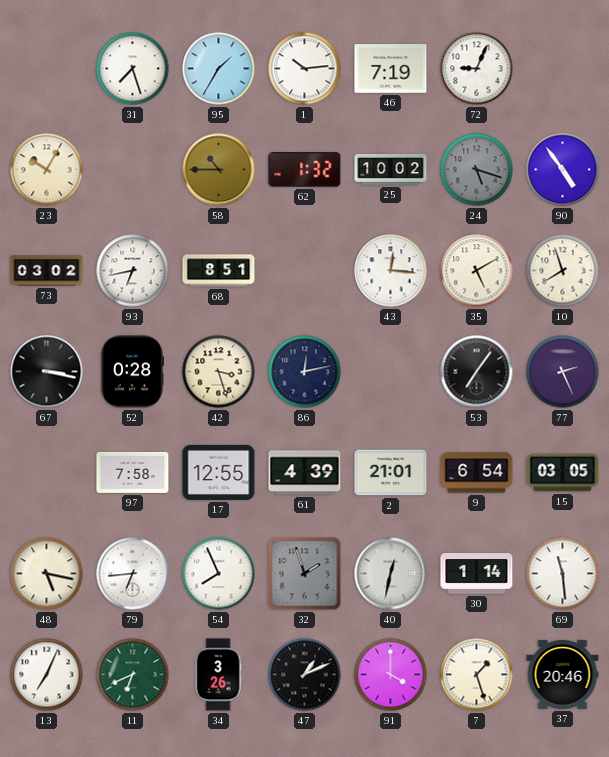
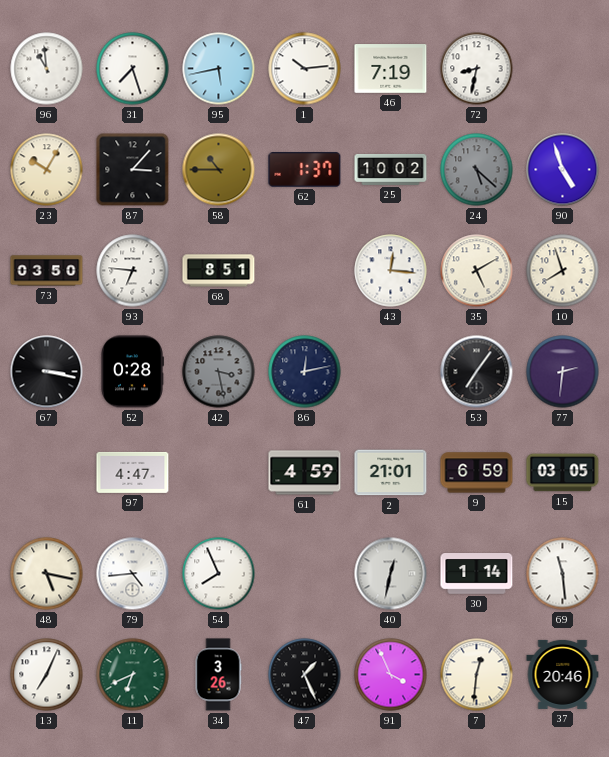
96: none -> 10:59
95: 1:35 -> 5:43
72: 9:04 -> 8:32
87: none -> 3:07
62: 1:32 -> 1:37
24: 5:18 -> 5:22
90: 4:54 -> 4:57
73: 03:02 -> 03:50
93: 6:43 -> 6:46
42: 3:27 -> 3:28
42 dial: cream -> grey
77: 2:26 -> 2:31
97: 7:58 -> 4:47
17: 12:55 -> none
61: 4:39 -> 4:59
9: 6:54 -> 6:59
79: 6:44 -> 4:44
32: 1:57 -> none
47: 1:11 -> 1:26
91: 4:00 -> 3:56
7: 1:27 -> 12:31
